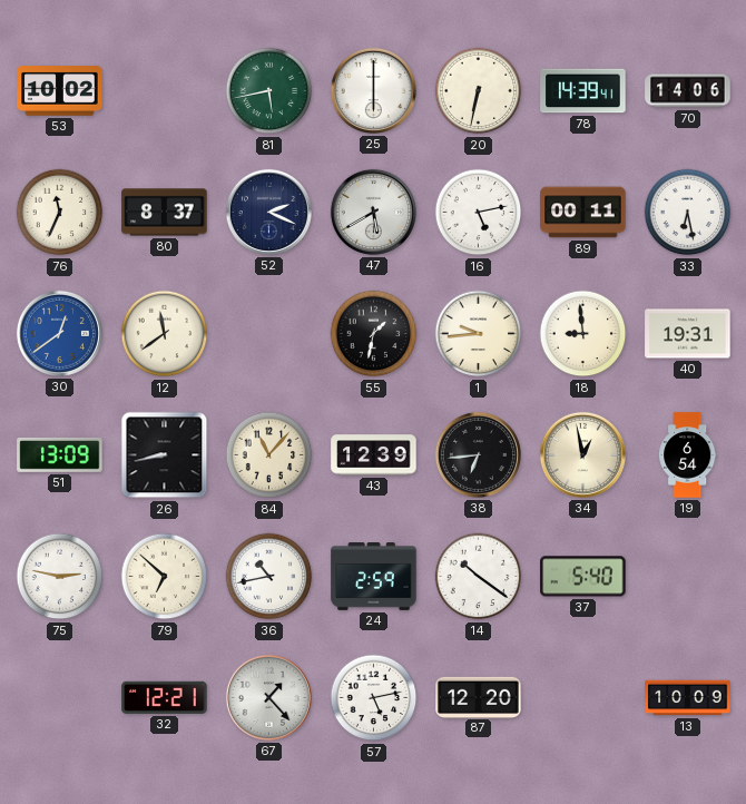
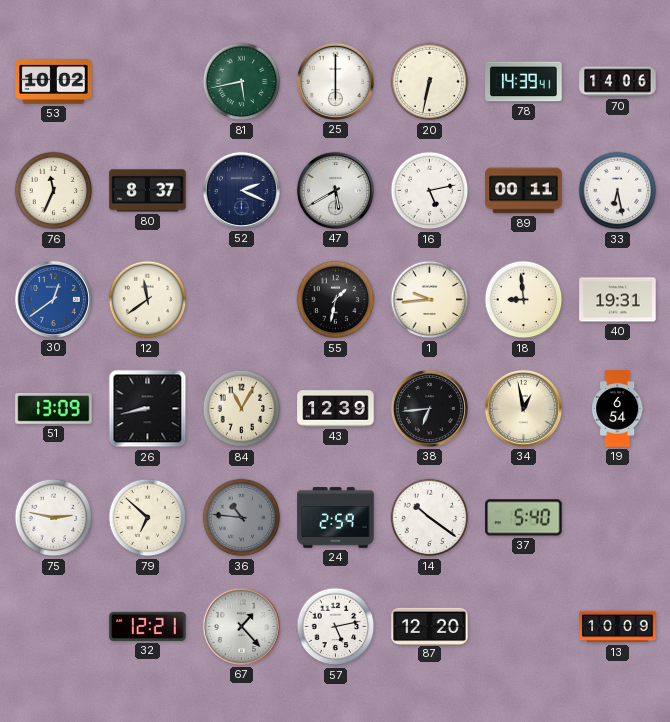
84: 11:07 -> 11:05
36: 10:43 -> 10:46
36 dial: white -> grey
